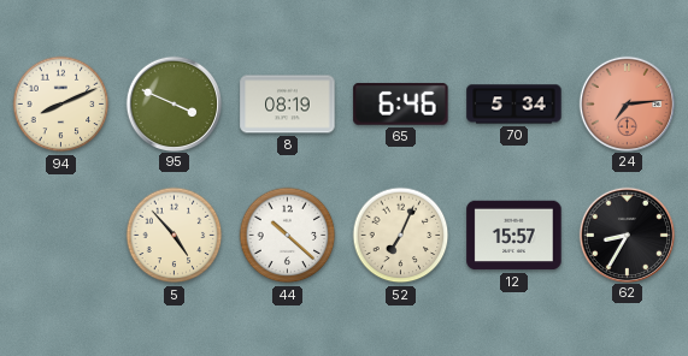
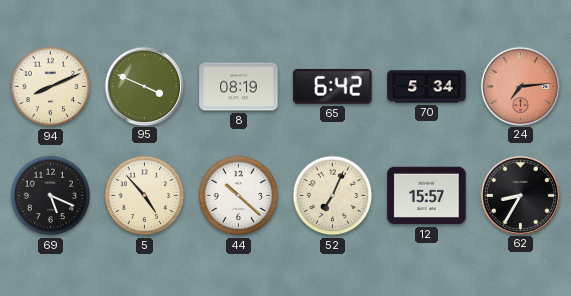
65: 6:46 -> 6:42
69: none -> 5:19
